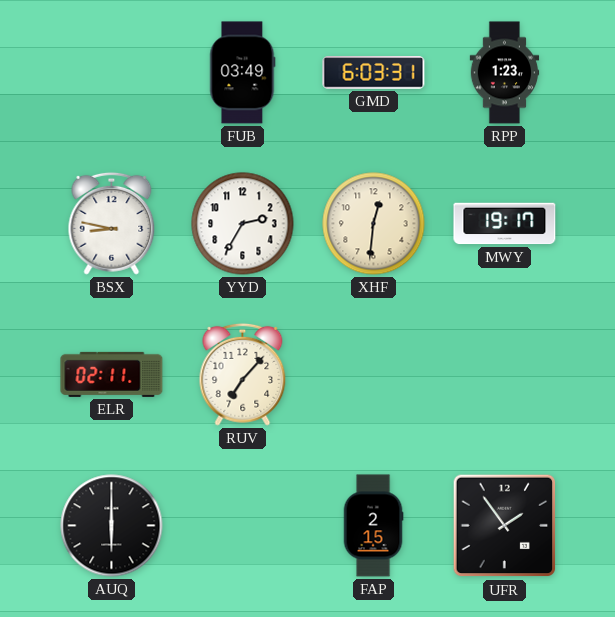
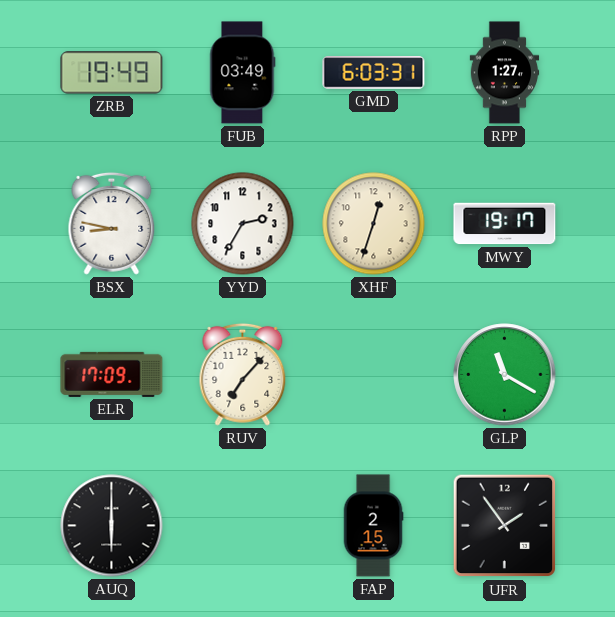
ZRB: none -> 19:49
RPP: 1:23 -> 1:27
XHF: 12:31 -> 12:33
ELR: 02:11 -> 17:09
GLP: none -> 11:20
